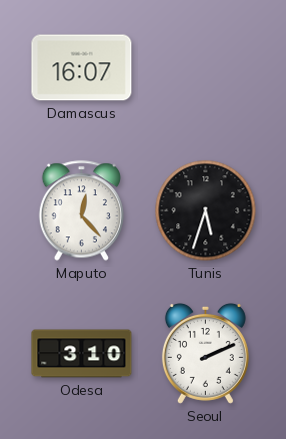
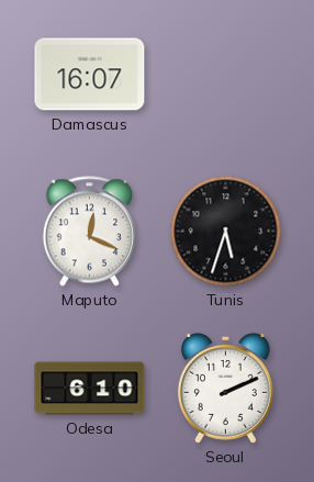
Maputo: 12:23 -> 12:19
Odesa: 3:10 -> 6:10
